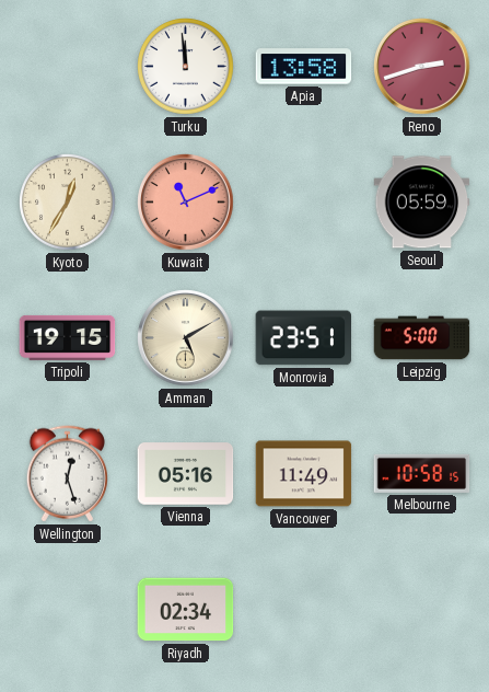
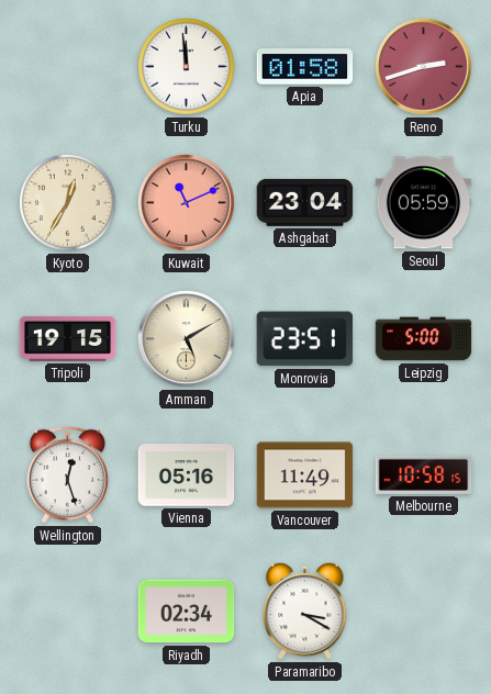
Apia: 13:58 -> 01:58
Ashgabat: none -> 23:04
Paramaribo: none -> 3:20
